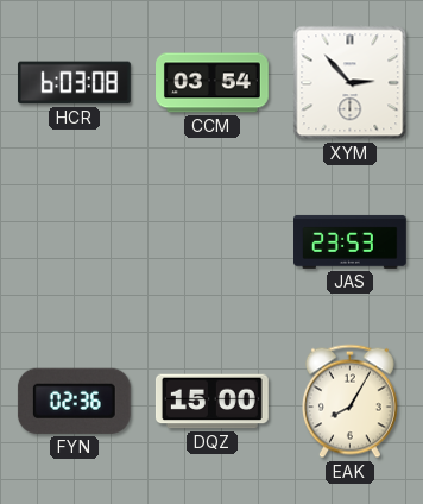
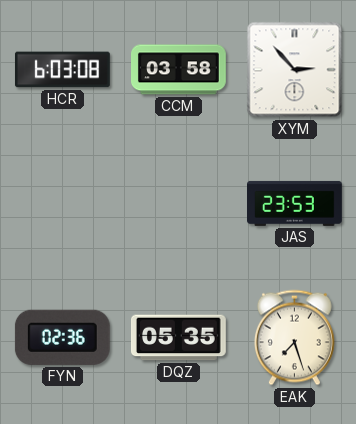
CCM: 03:54 -> 03:58
DQZ: 15:00 -> 05:35
EAK: 8:05 -> 7:27
